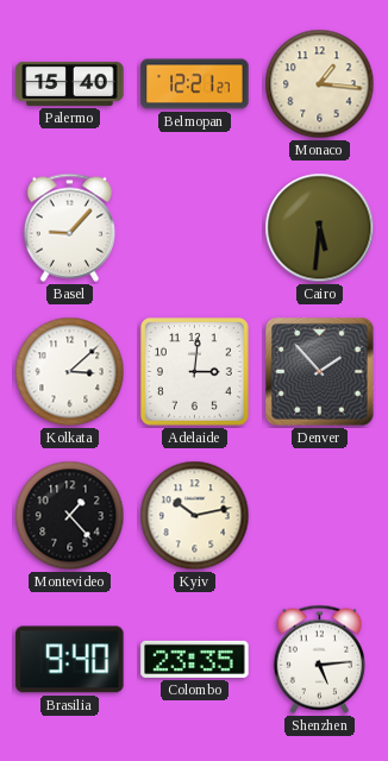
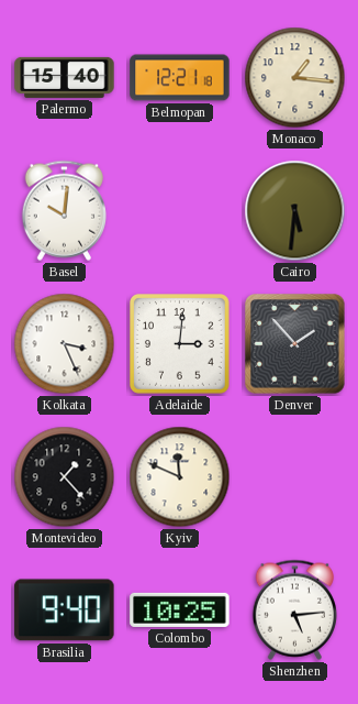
Belmopan: 12:21:27 -> 12:21:18
Basel: 9:07 -> 10:01
Kolkata: 3:08 -> 3:26
Kyiv: 10:13 -> 11:49
Colombo: 23:35 -> 10:25
